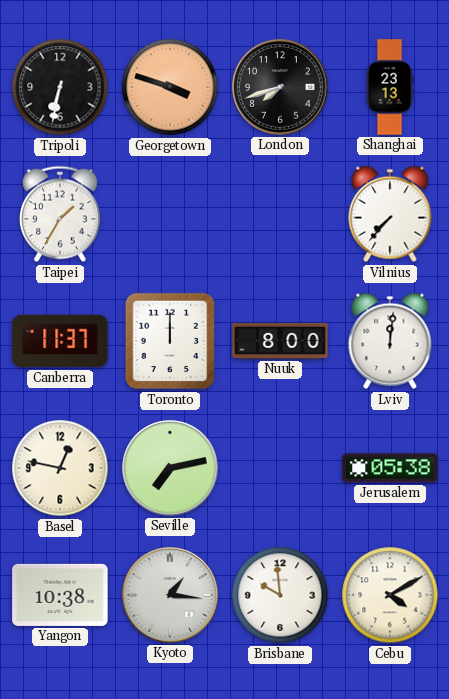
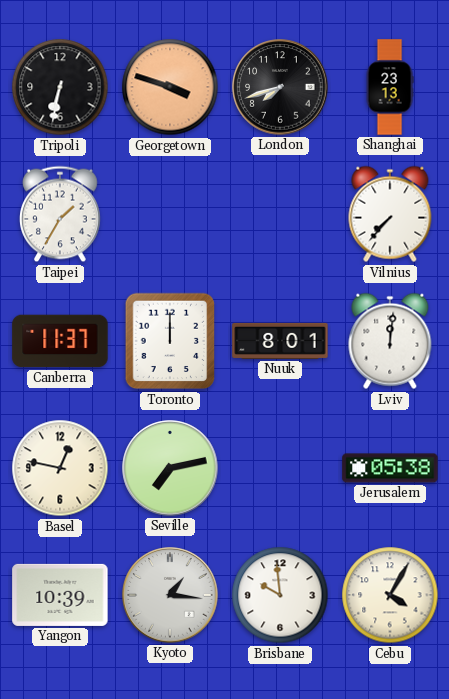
Nuuk: 8:00 -> 8:01
Yangon: 10:38 -> 10:39
Cebu: 4:10 -> 4:05
